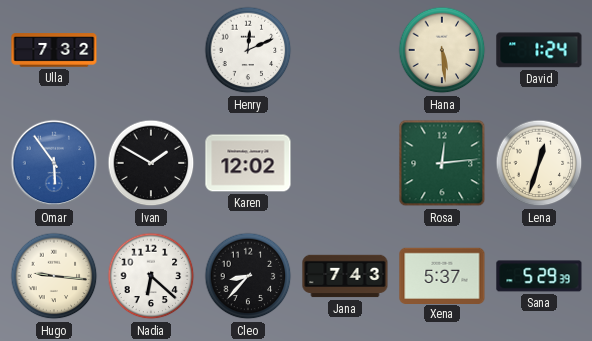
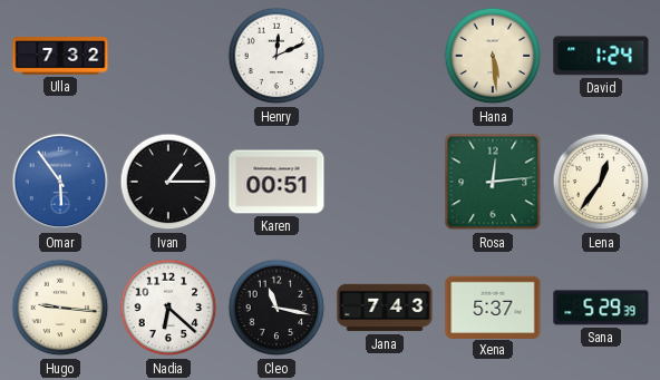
Ivan: 1:50 -> 1:15
Karen: 12:02 -> 00:51
Lena: 12:33 -> 12:36
Cleo: 8:37 -> 11:17
